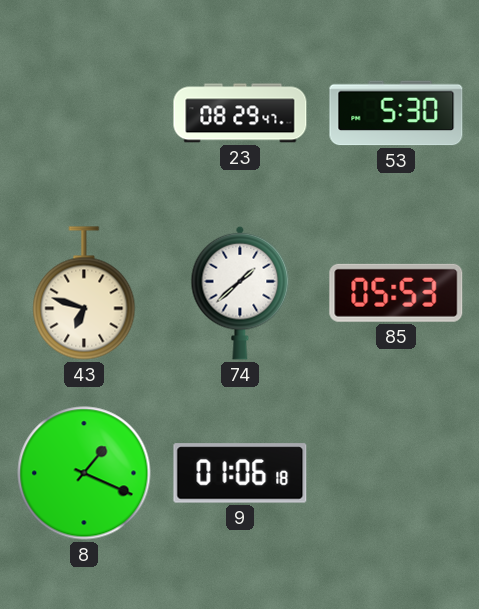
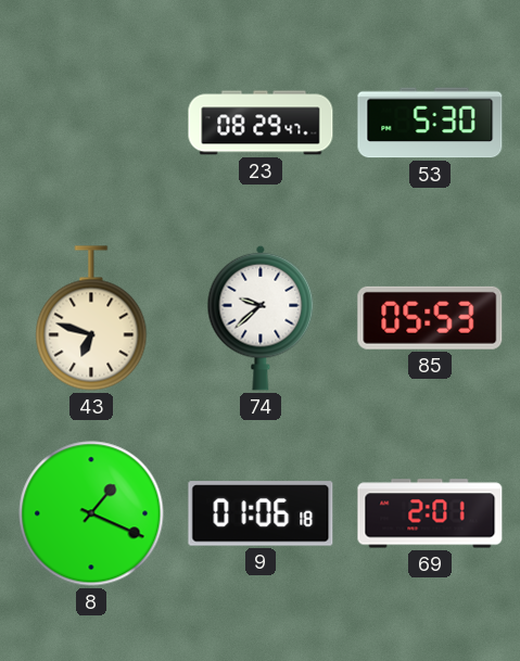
74: 1:38 -> 9:38
69: none -> 2:01
